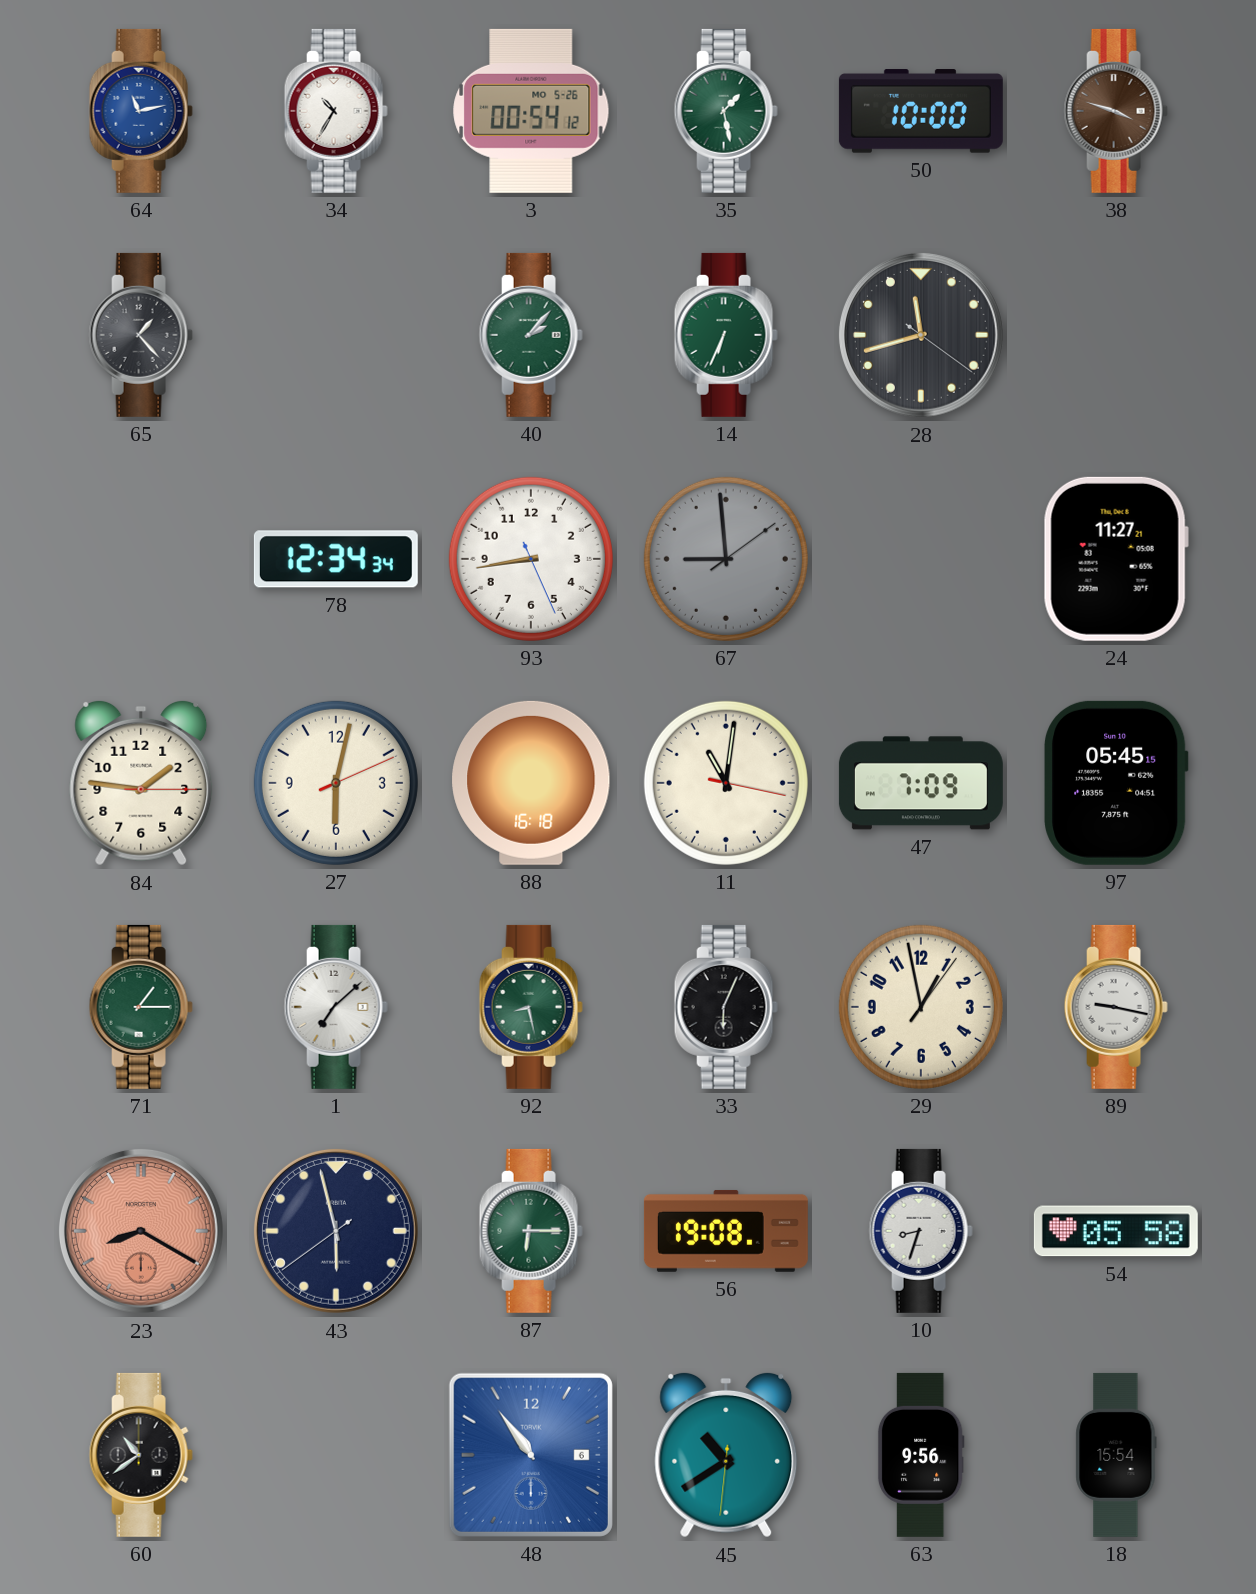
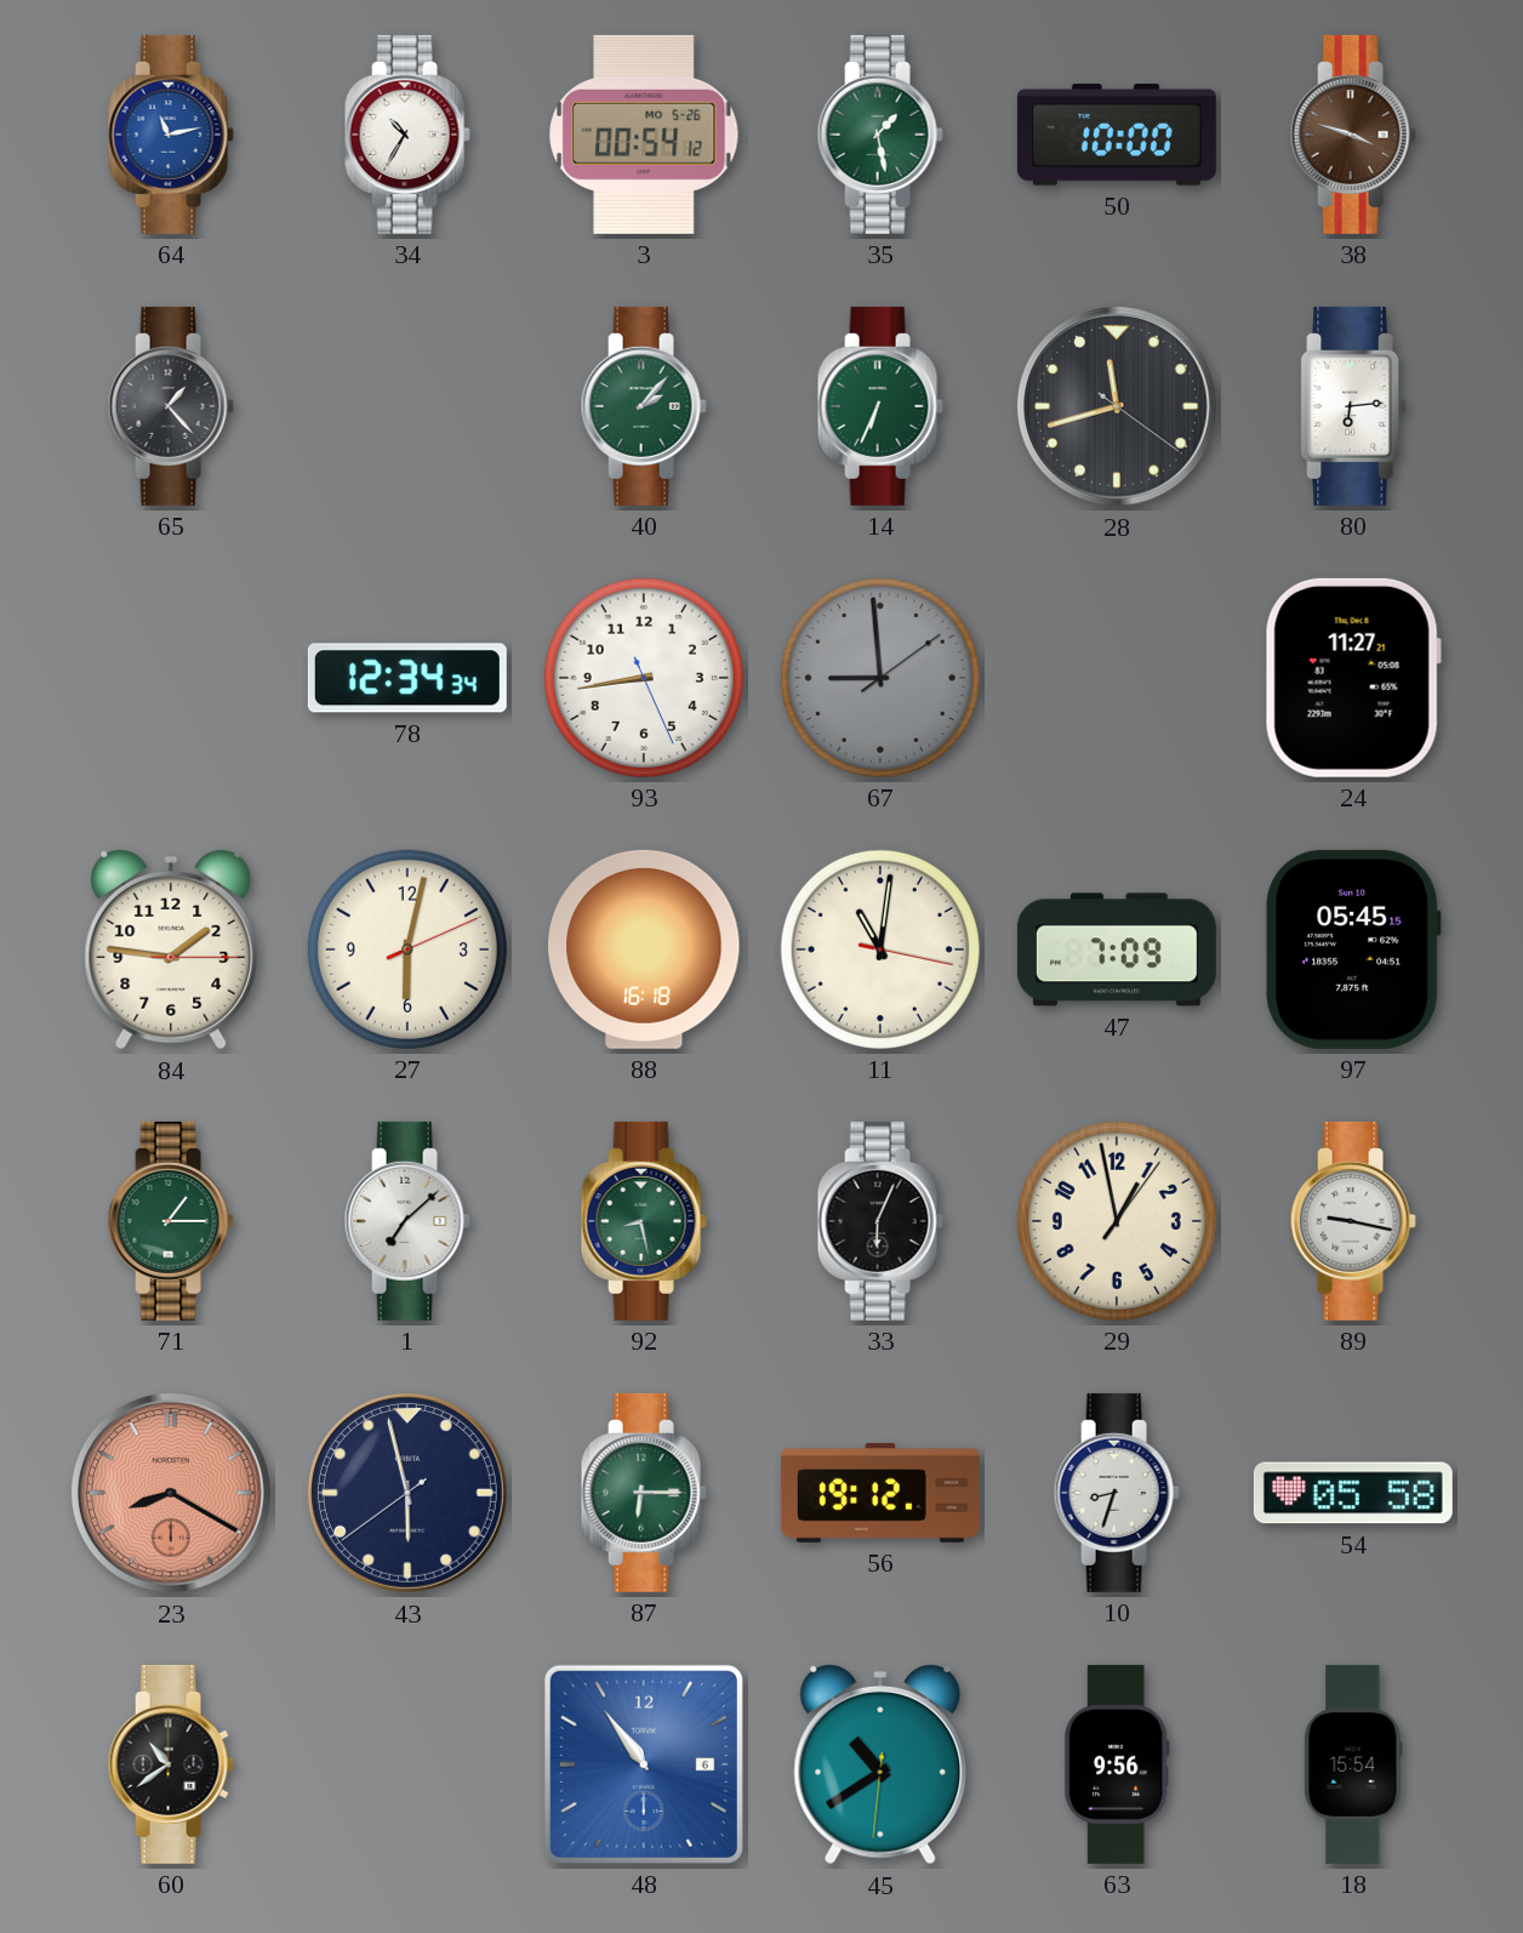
80: none -> 6:14
56: 19:08 -> 19:12
